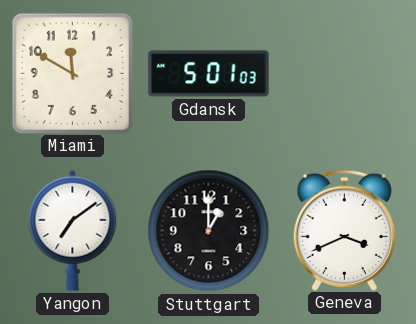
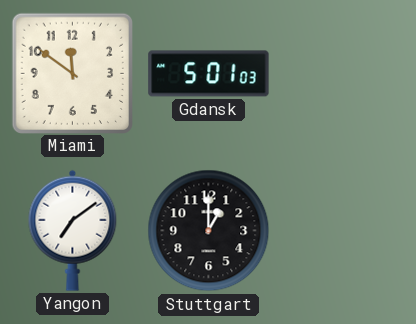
Miami: 11:50 -> 11:51
Geneva: 3:41 -> none
